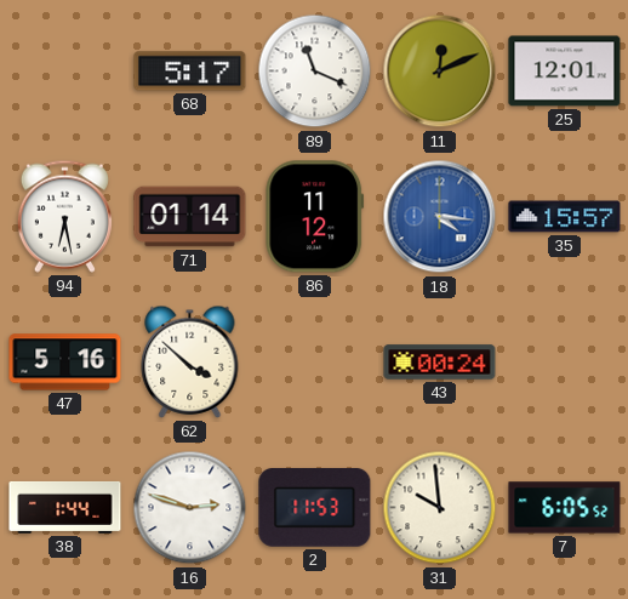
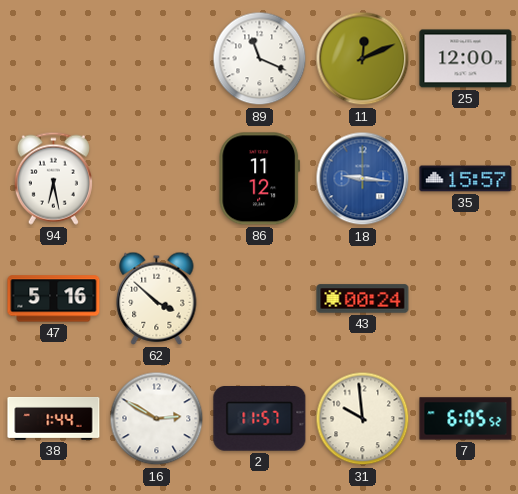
68: 5:17 -> none
25: 12:01 -> 12:00
71: 01:14 -> none
18: 4:16 -> 9:16
16: 2:48 -> 2:50
2: 11:53 -> 11:57
